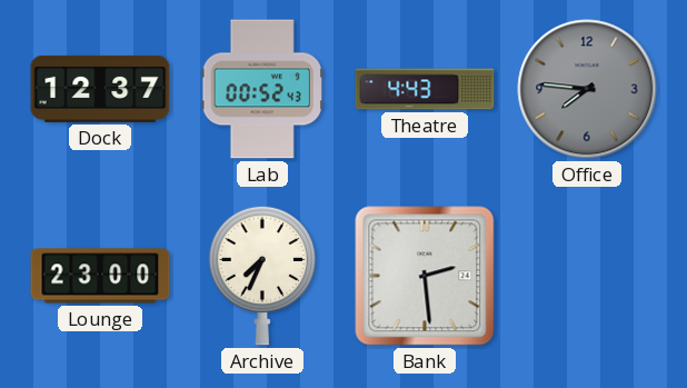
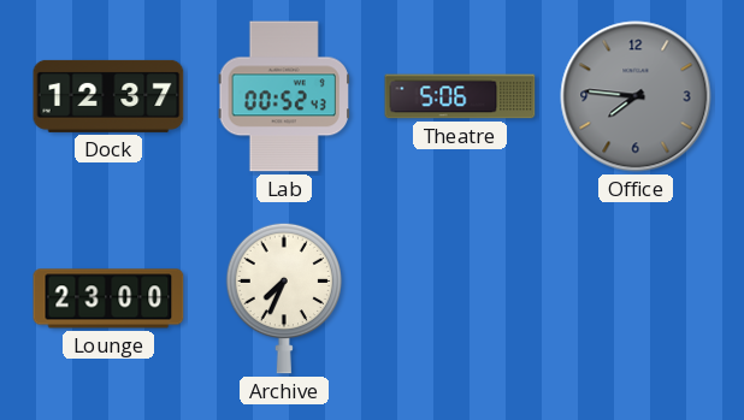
Theatre: 4:43 -> 5:06
Bank: 2:29 -> none
